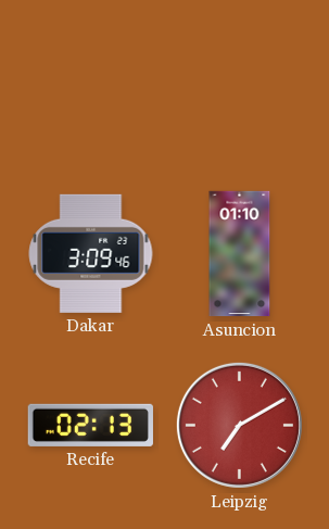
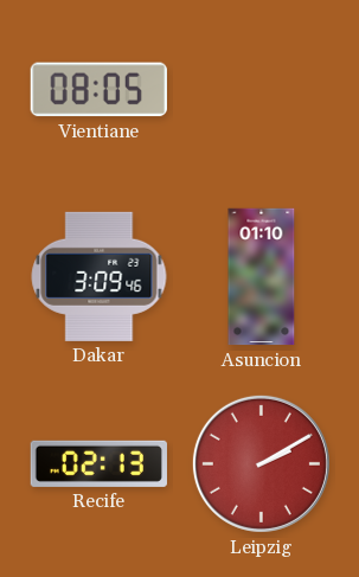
Vientiane: none -> 08:05
Leipzig: 7:10 -> 2:10
